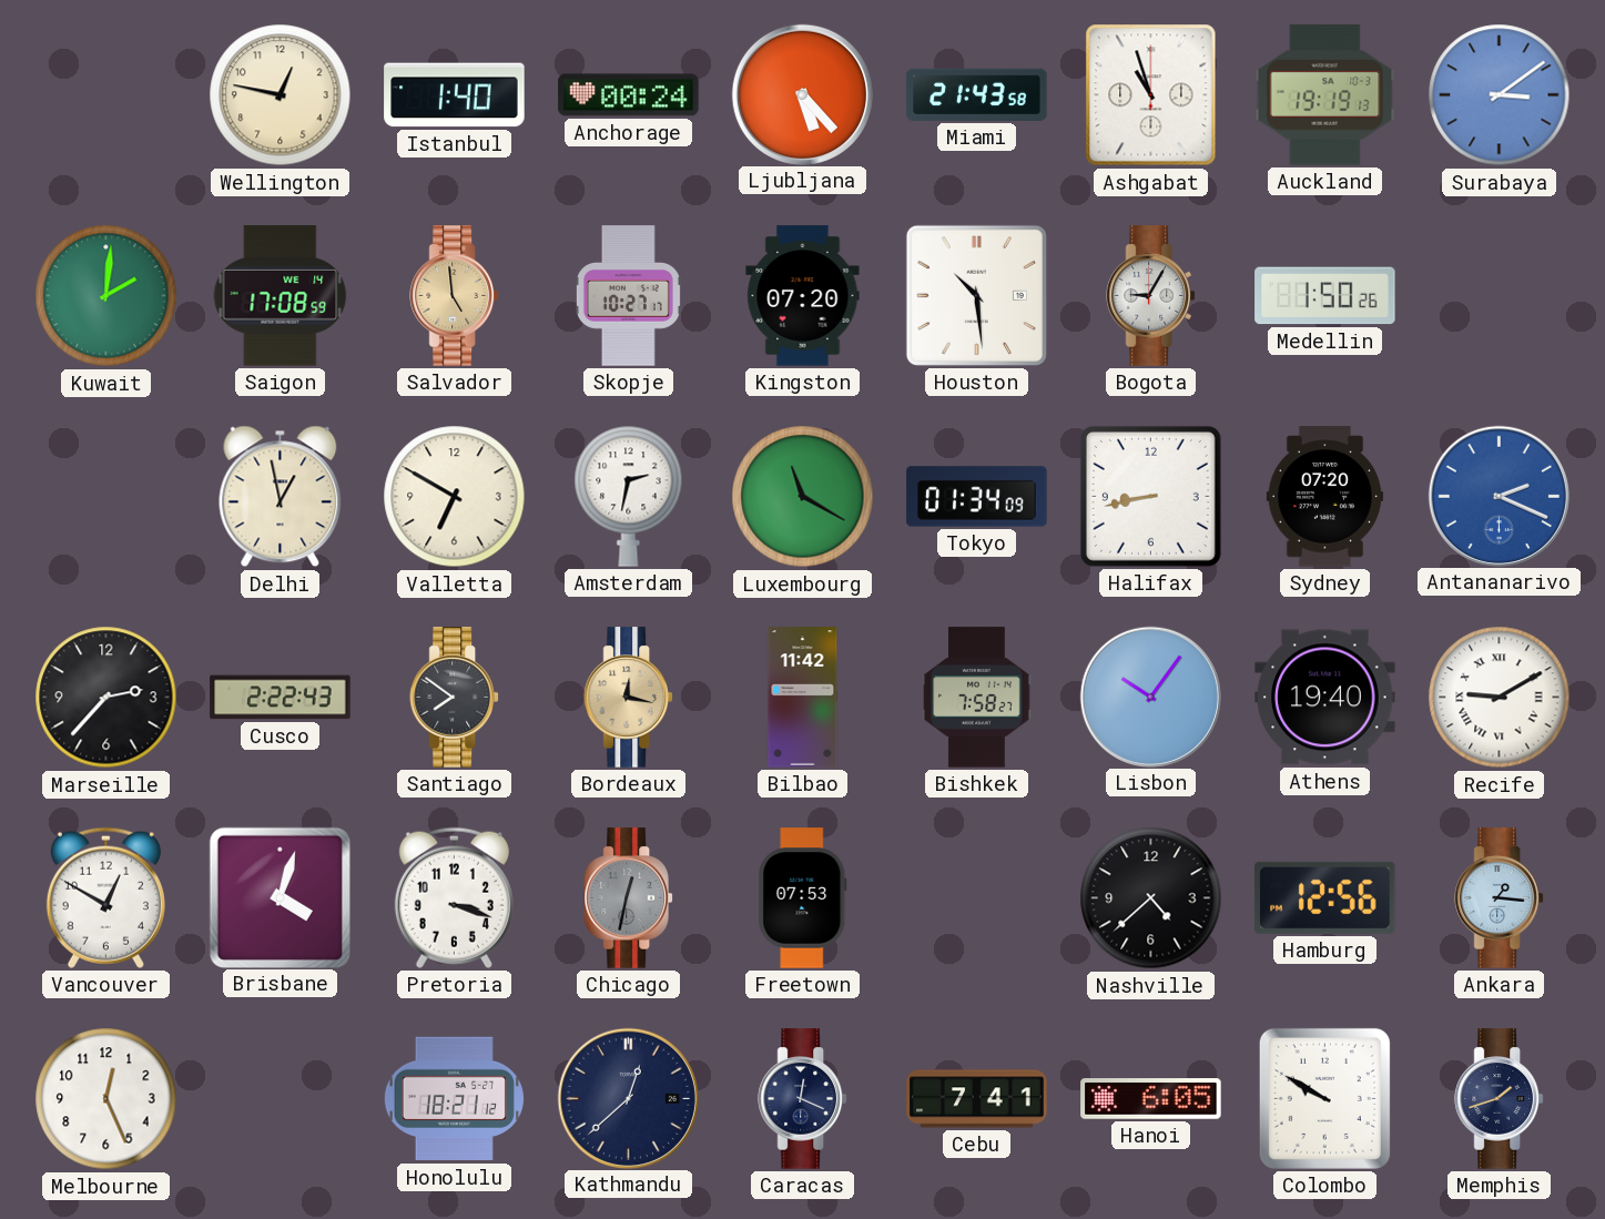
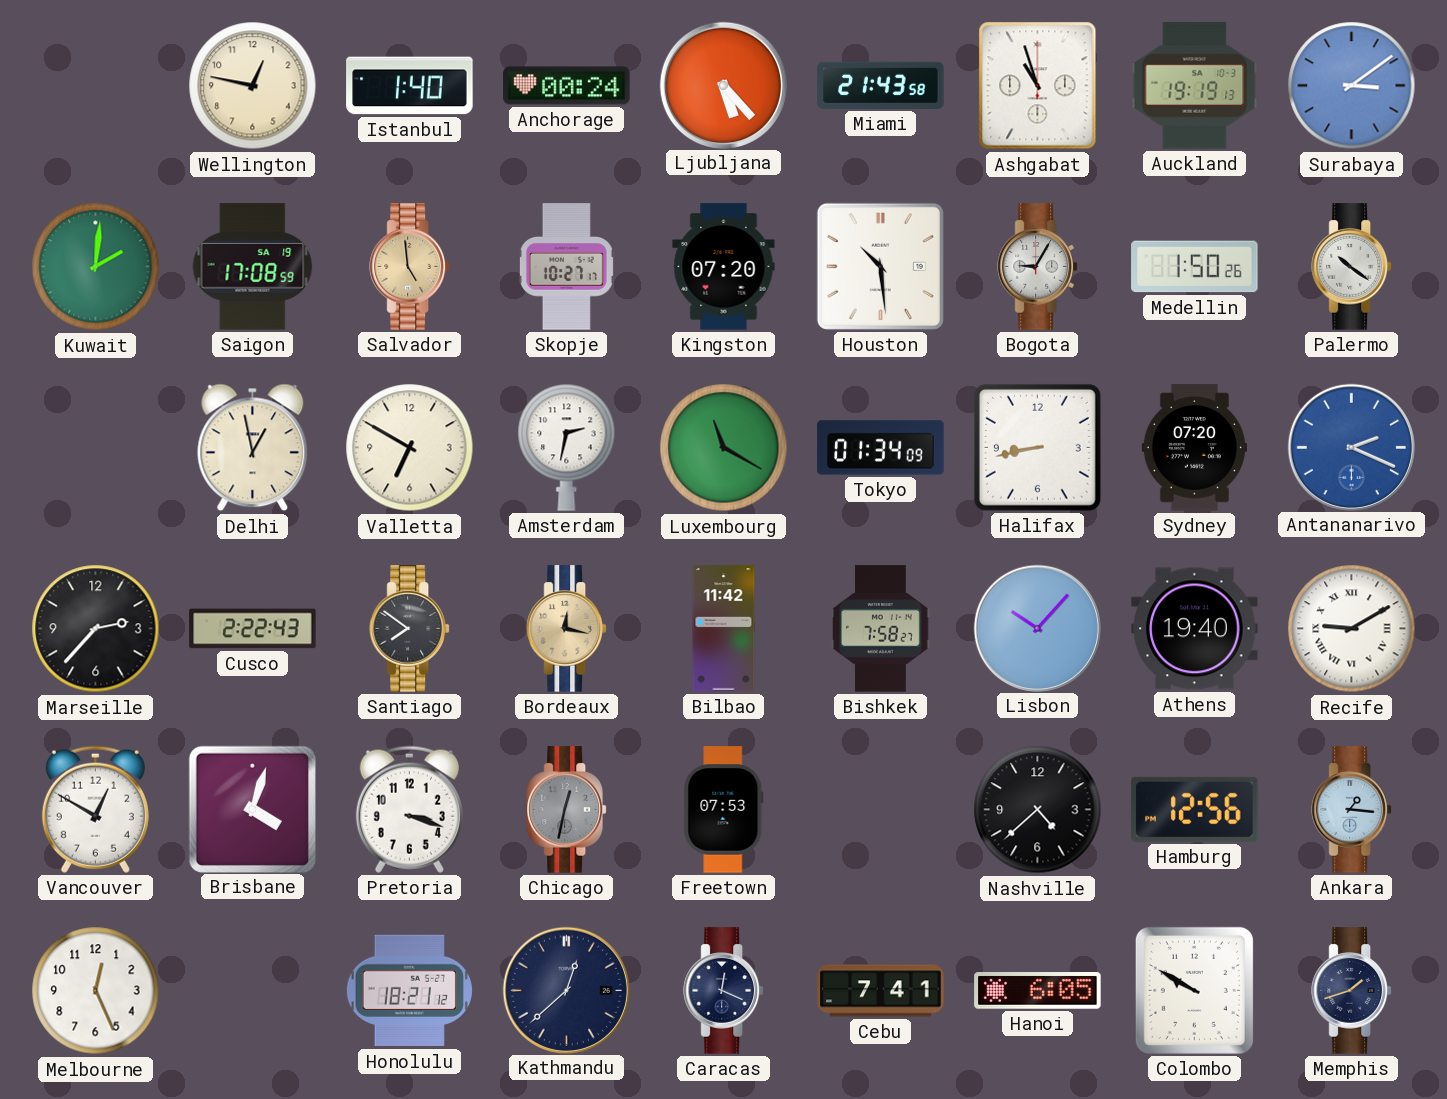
Saigon date: WE 14 -> SA 19
Palermo: none -> 10:21
Lisbon: 10:06 -> 10:07
